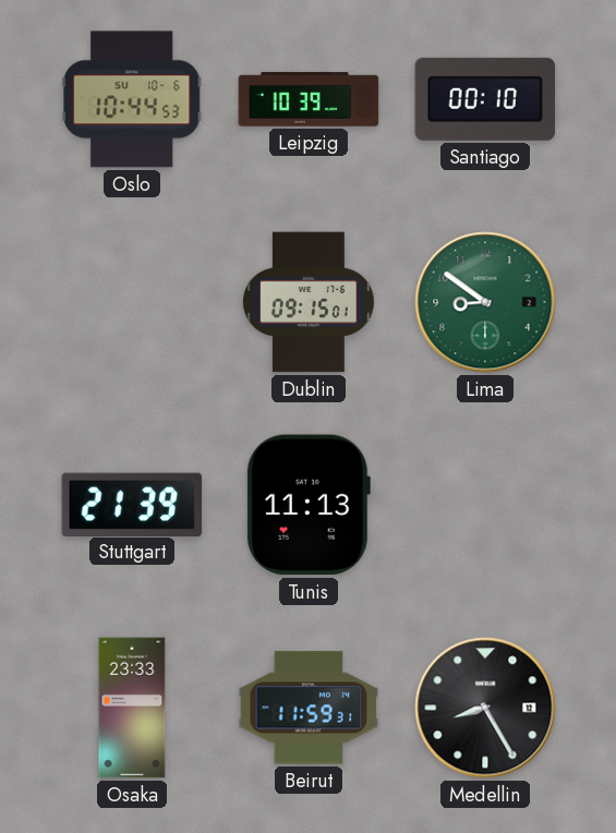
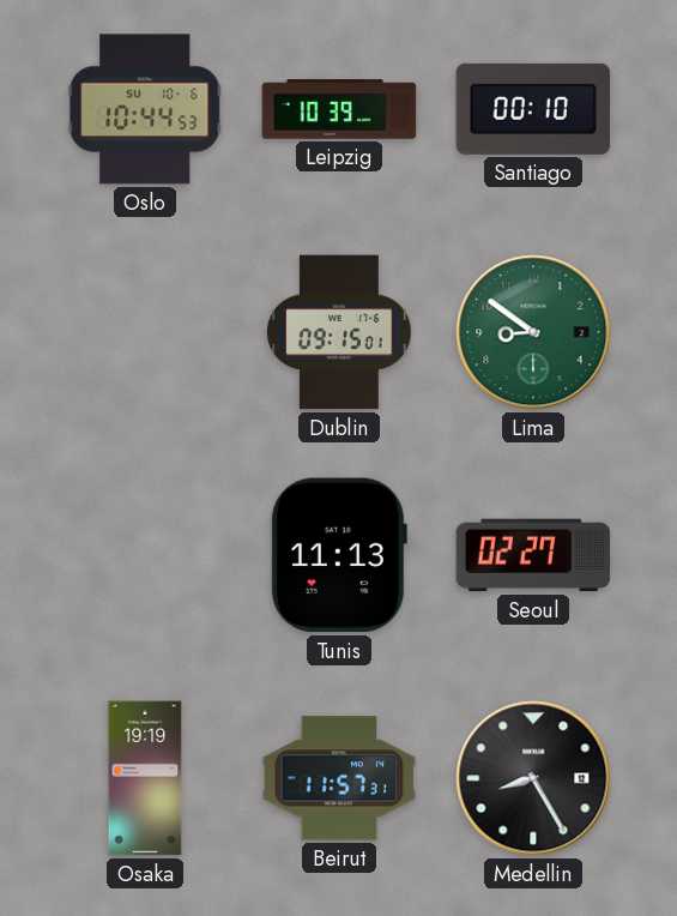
Stuttgart: 21:39 -> none
Seoul: none -> 02:27
Osaka: 23:33 -> 19:19
Beirut: 11:59 -> 11:57
